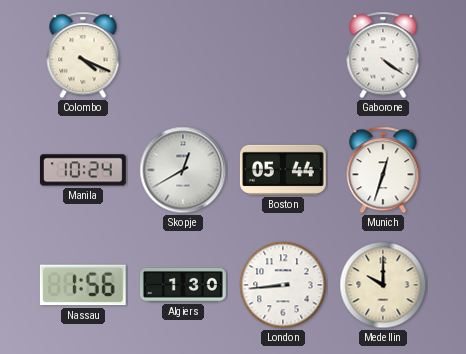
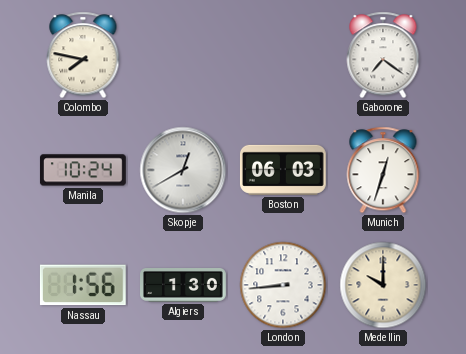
Colombo: 4:19 -> 7:47
Gaborone: 4:21 -> 7:21
Boston: 05:44 -> 06:03
